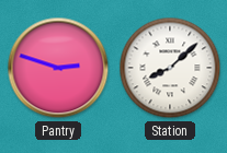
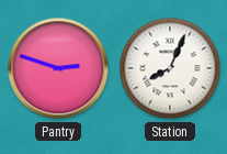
Station: 8:08 -> 8:04
